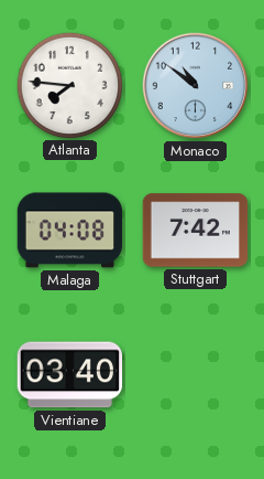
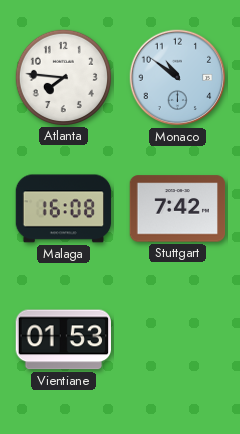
Malaga: 04:08 -> 16:08
Vientiane: 03:40 -> 01:53
